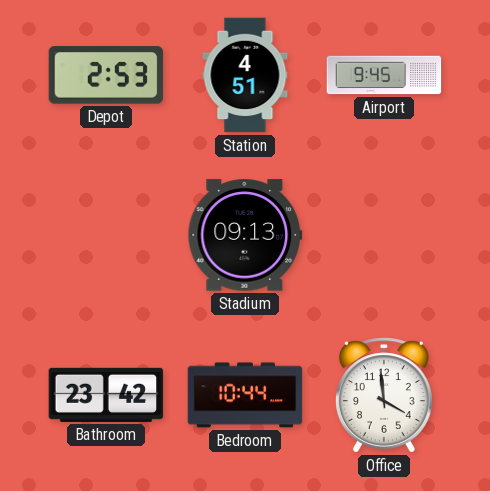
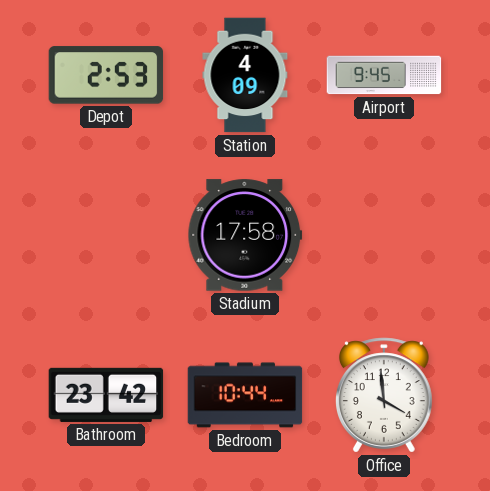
Station: 4:51 -> 4:09
Stadium: 09:13 -> 17:58
